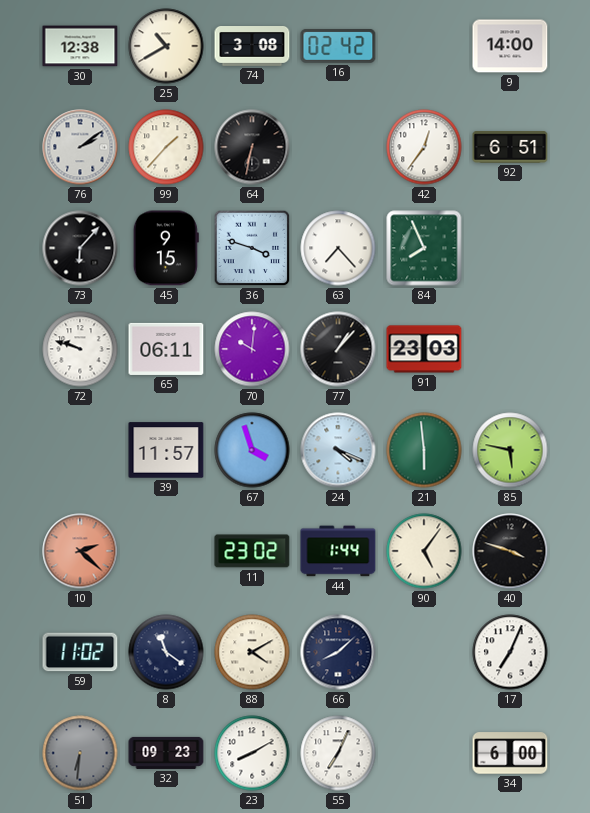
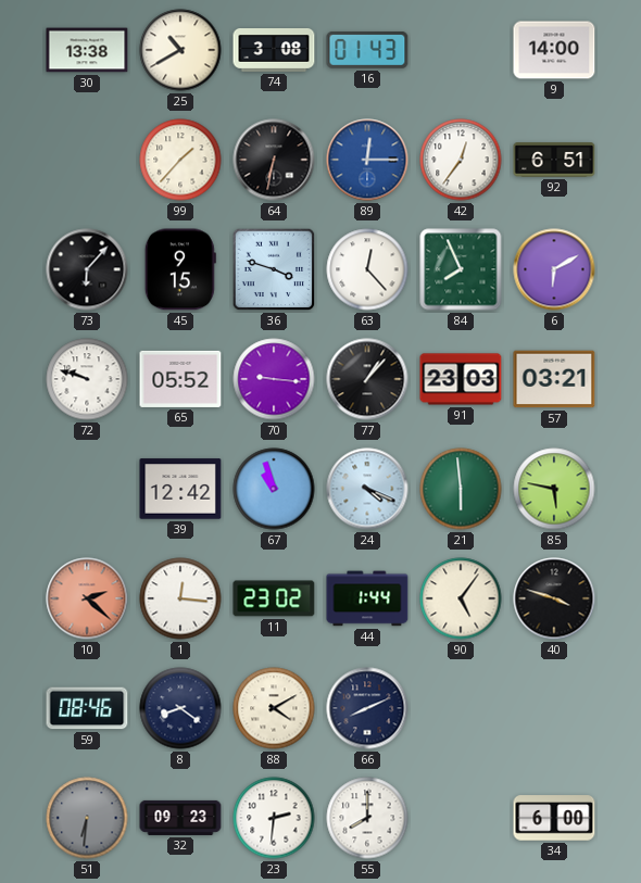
30: 12:38 -> 13:38
16: 02:42 -> 01:43
76: 2:09 -> none
89: none -> 12:15
63: 7:23 -> 12:23
6: none -> 6:10
65: 06:11 -> 05:52
70: 10:01 -> 9:16
57: none -> 03:21
39: 11:57 -> 12:42
67: 3:57 -> 10:57
1: none -> 12:16
59: 11:02 -> 08:46
8: 11:21 -> 8:21
66: 8:08 -> 8:11
17: 7:04 -> none
23: 8:10 -> 2:31
55: 7:04 -> 8:00
